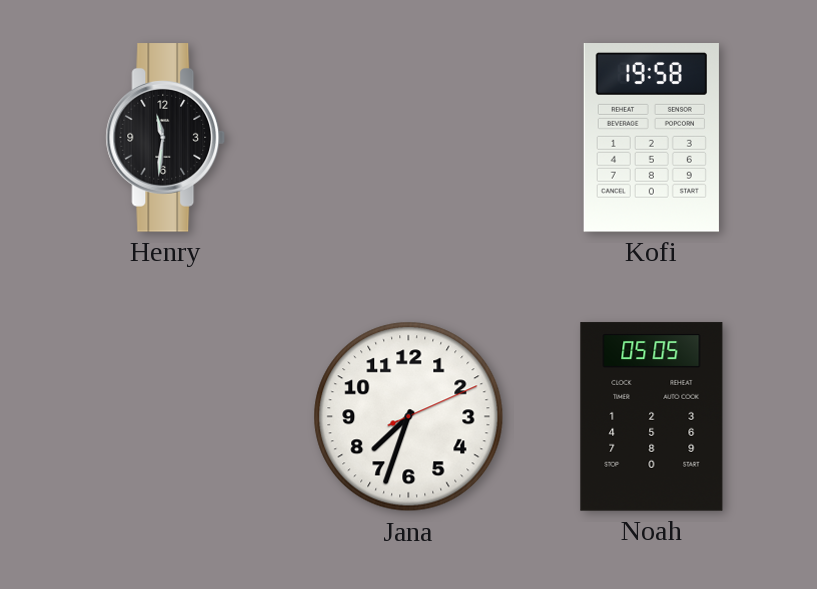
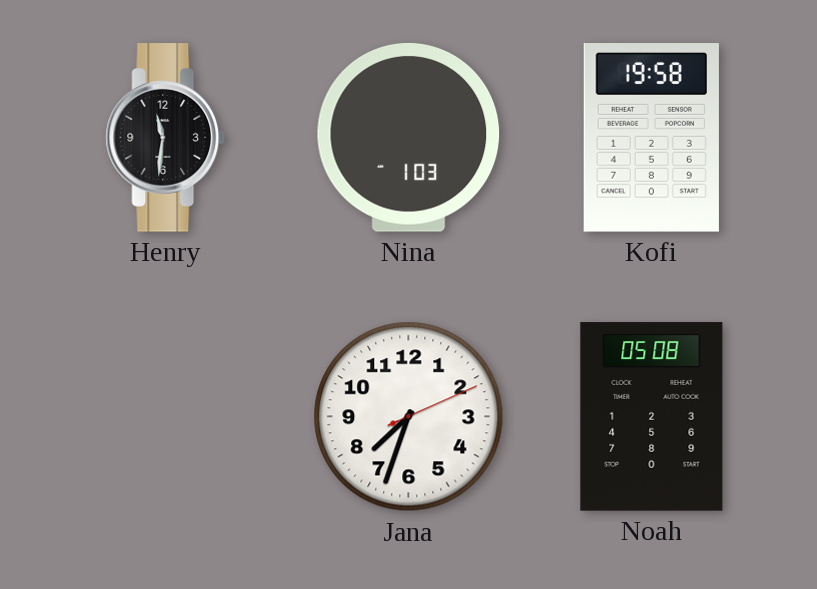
Nina: none -> 1:03
Noah: 05:05 -> 05:08
